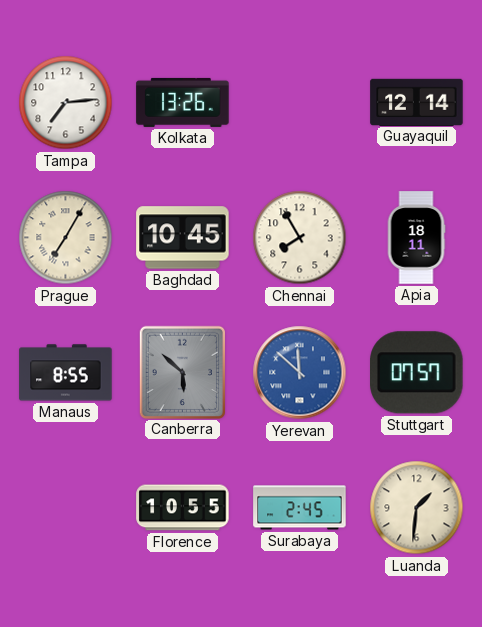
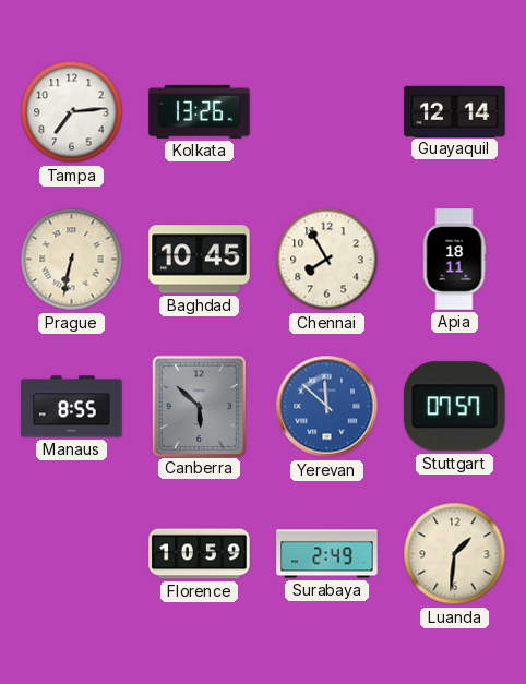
Prague: 7:05 -> 6:32
Florence: 10:55 -> 10:59
Surabaya: 2:45 -> 2:49
